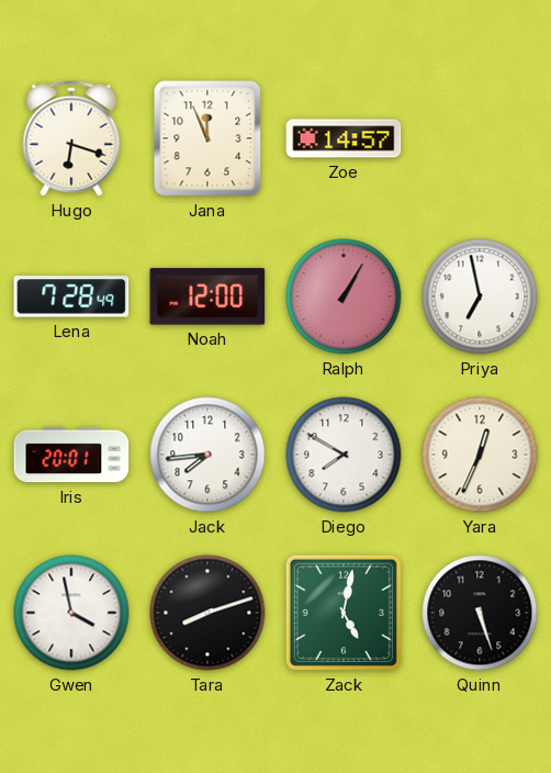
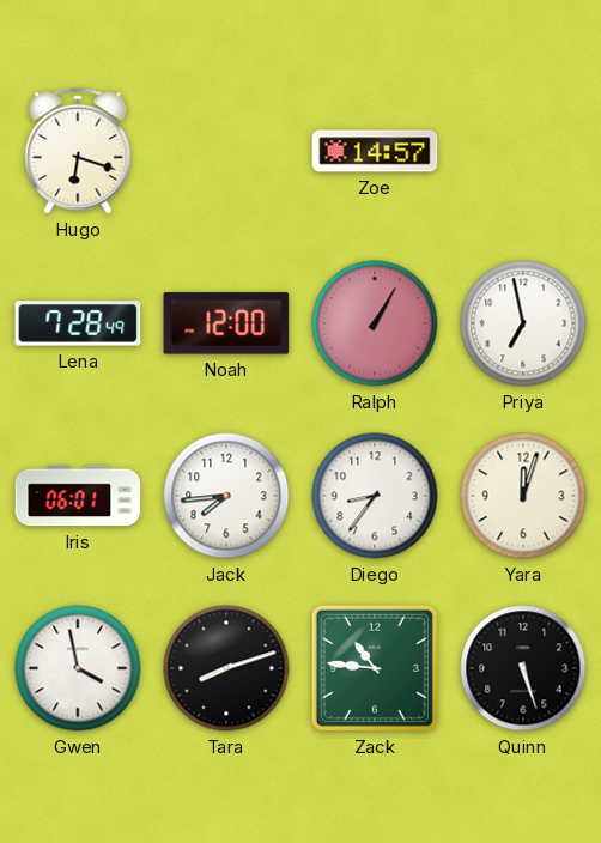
Jana: 11:56 -> none
Iris: 20:01 -> 06:01
Diego: 7:50 -> 8:36
Yara: 12:34 -> 12:03
Zack: 5:02 -> 10:46
